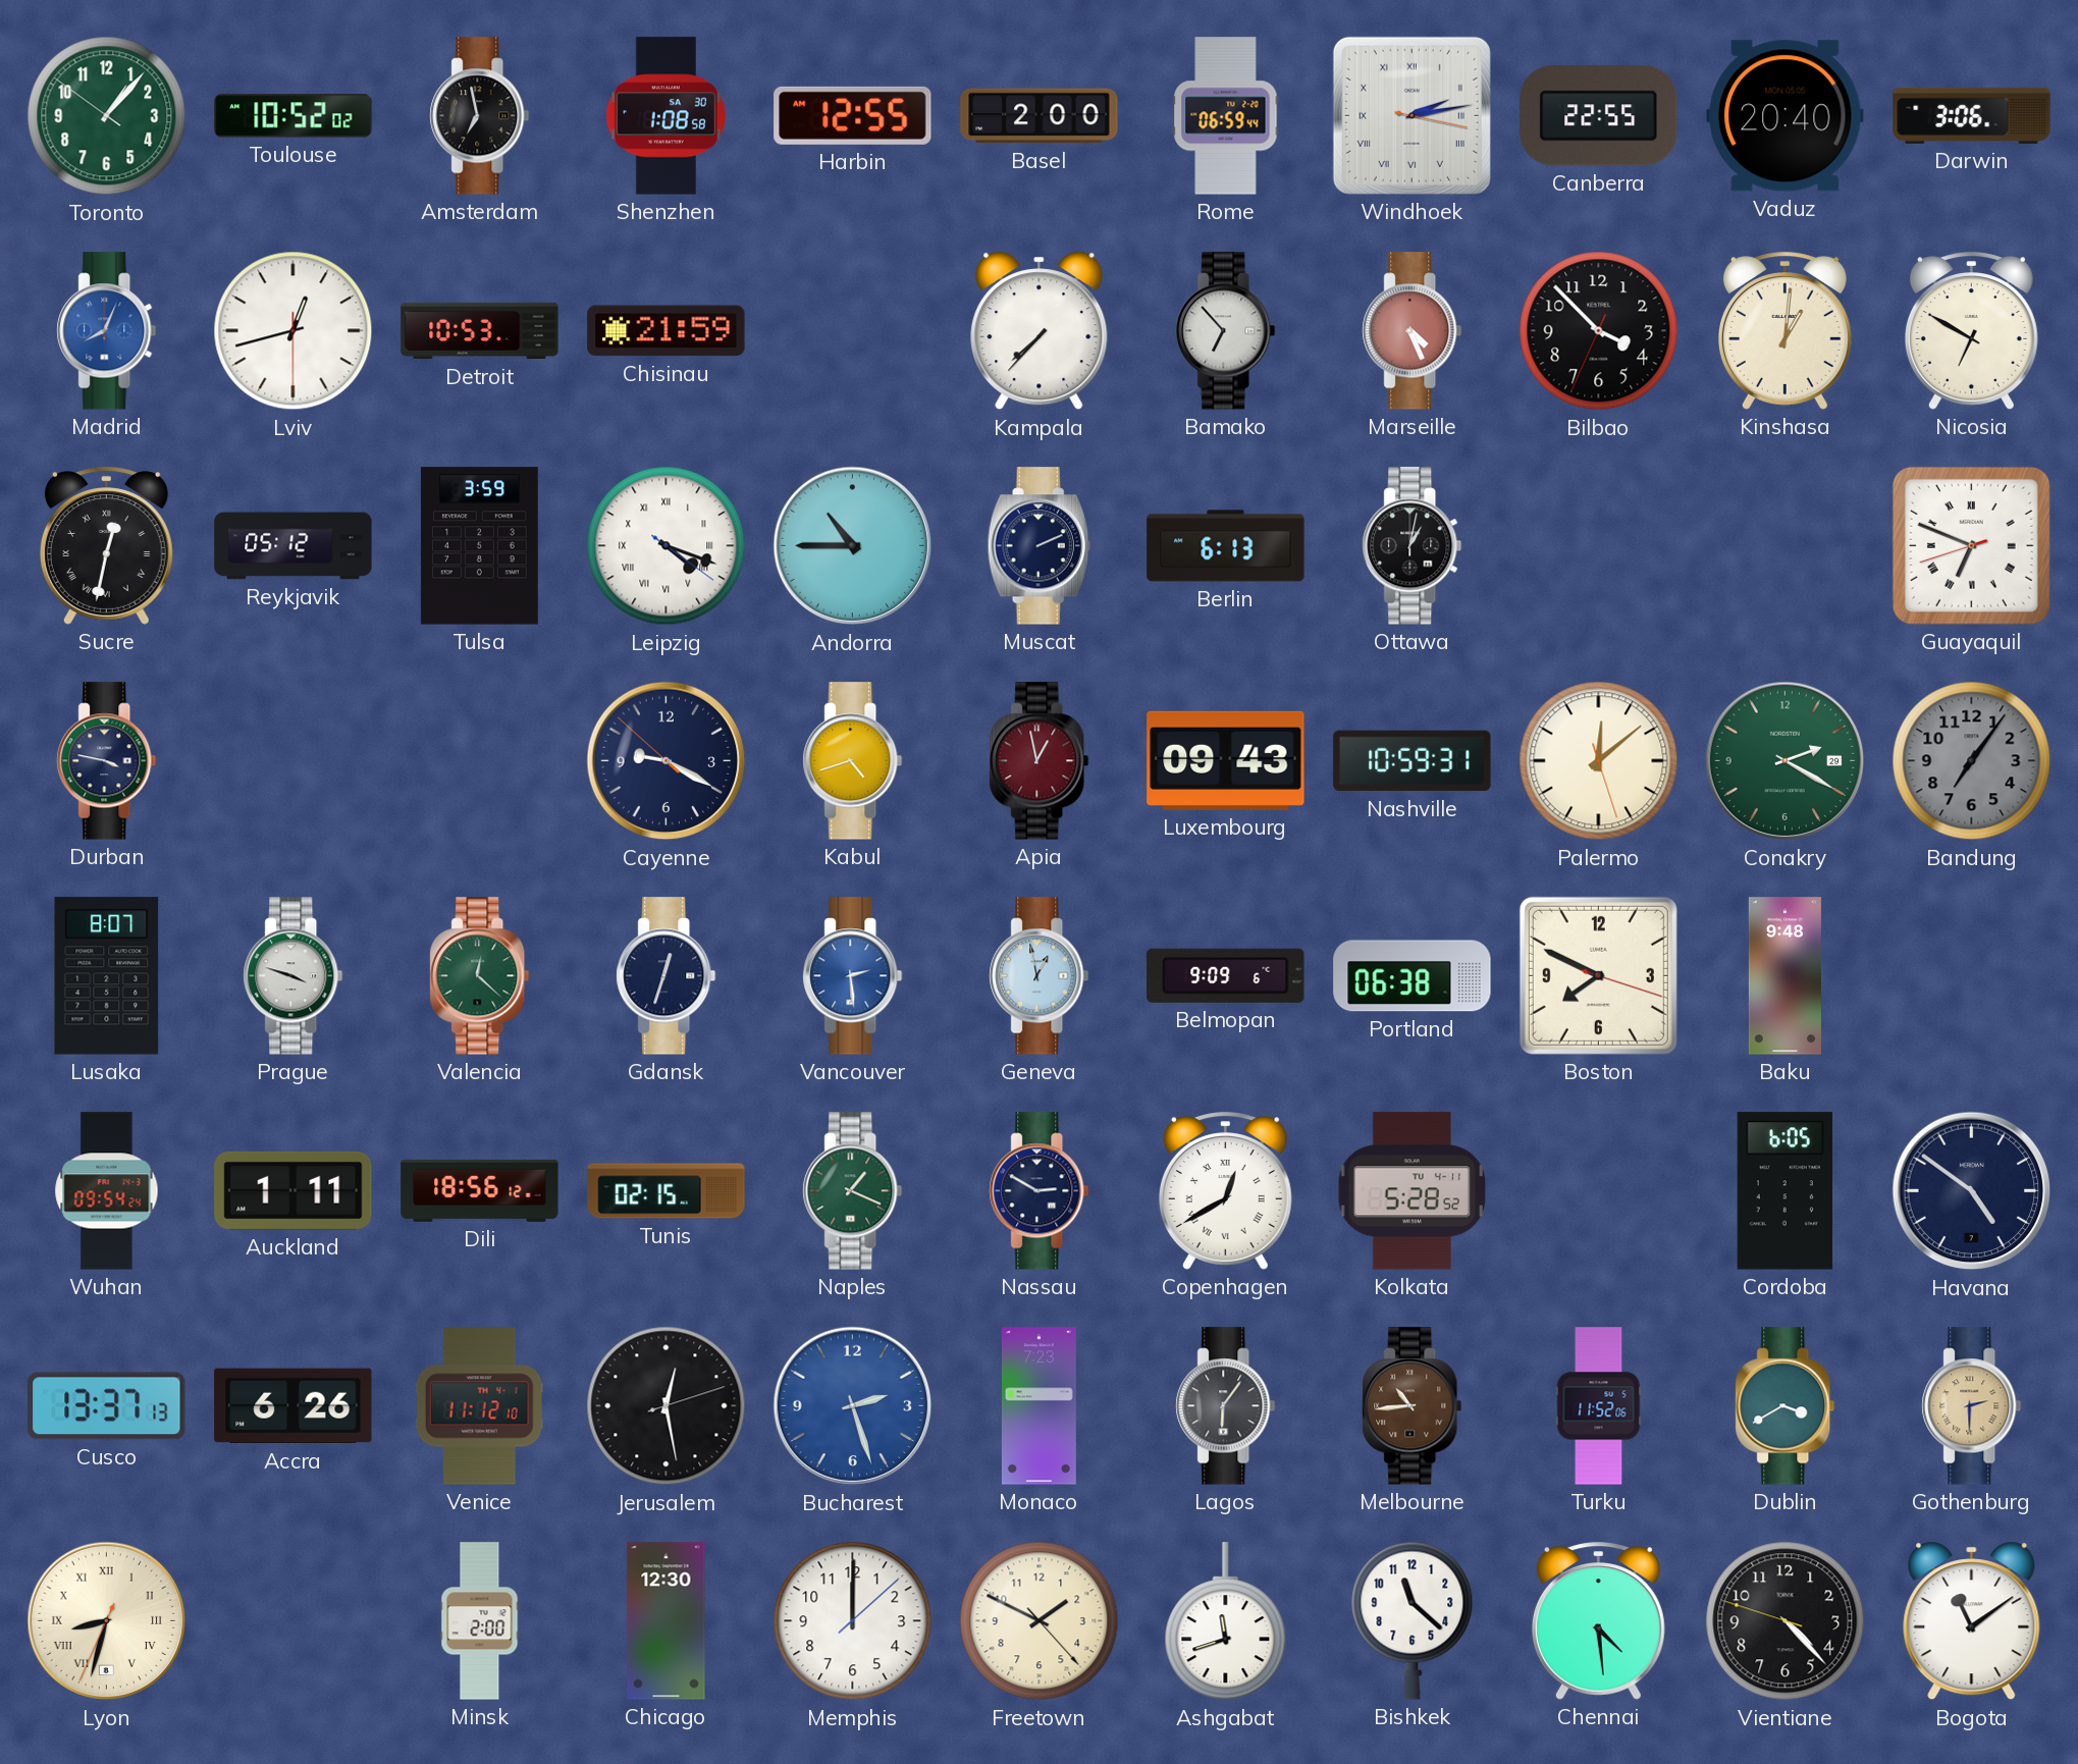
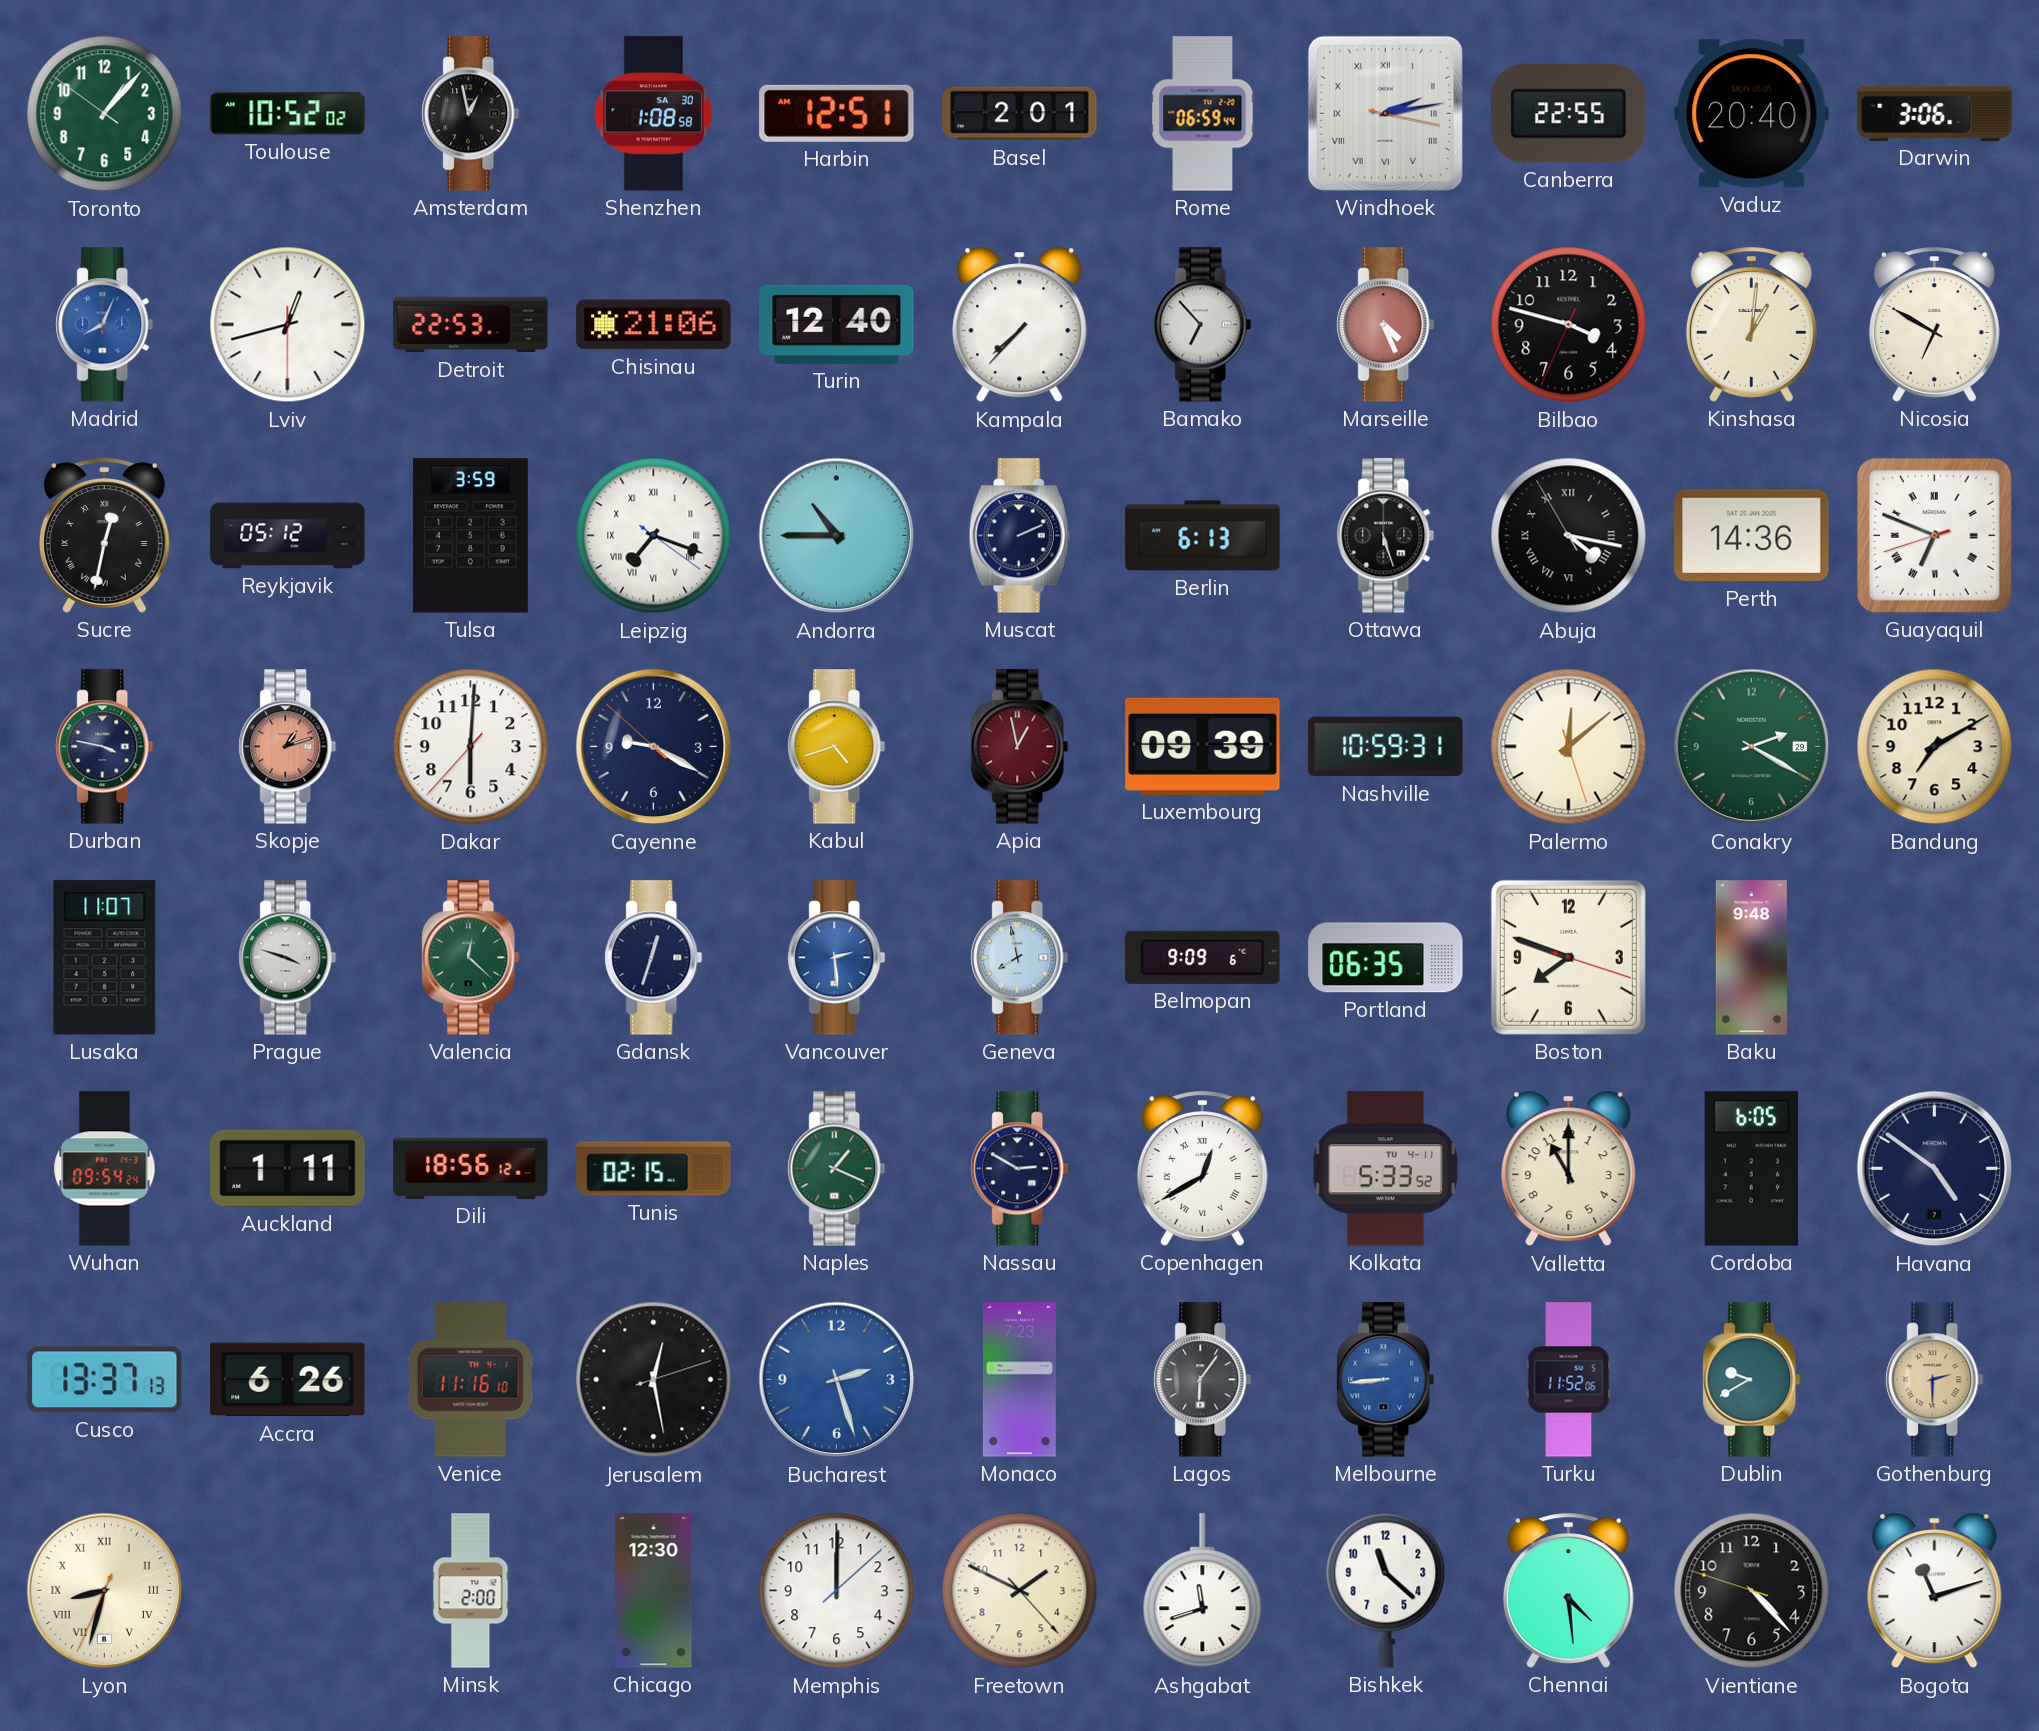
Amsterdam: 6:58 -> 12:58
Harbin: 12:55 -> 12:51
Basel: 2:00 -> 2:01
Detroit: 10:53 -> 22:53
Chisinau: 21:59 -> 21:06
Turin: none -> 12:40
Bilbao: 3:52 -> 3:47
Leipzig: 4:18 -> 7:18
Ottawa: 1:02 -> 5:27
Abuja: none -> 4:16
Perth: none -> 14:36
Skopje: none -> 1:12
Dakar: none -> 6:00
Luxembourg: 09:43 -> 09:39
Bandung: 7:06 -> 7:10
Bandung dial: grey -> cream
Lusaka: 8:07 -> 11:07
Geneva: 12:58 -> 7:58
Portland: 06:38 -> 06:35
Boston: 7:49 -> 7:48
Kolkata: 5:28 -> 5:33
Valletta: none -> 11:00
Venice: 11:12 -> 11:16
Melbourne: 10:44 -> 8:44
Melbourne dial: brown -> blue
Dublin: 3:40 -> 9:40
Bogota: 11:09 -> 11:12
